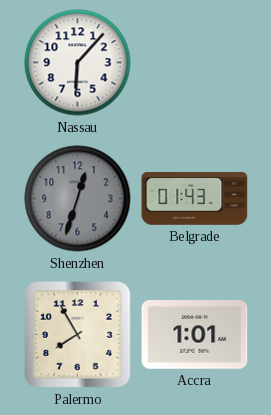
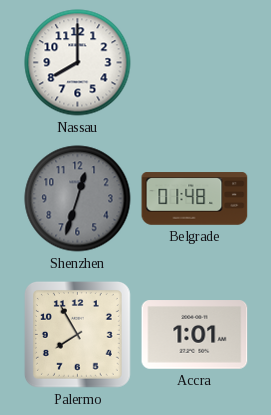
Nassau: 6:07 -> 8:00
Belgrade: 01:43 -> 01:48
